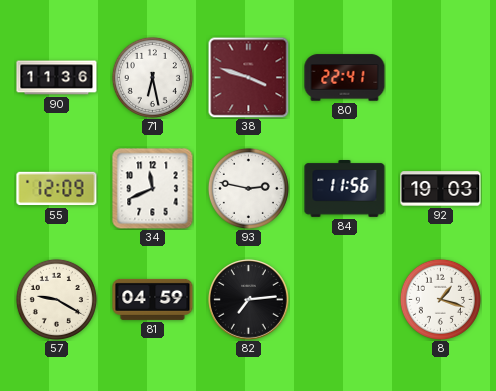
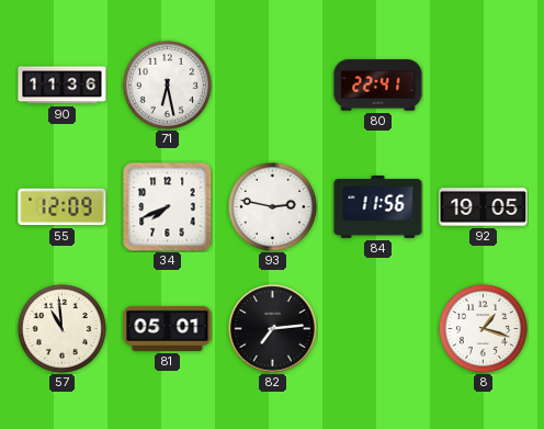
38: 3:48 -> none
34: 11:41 -> 7:41
92: 19:03 -> 19:05
57: 9:20 -> 10:59
81: 04:59 -> 05:01
